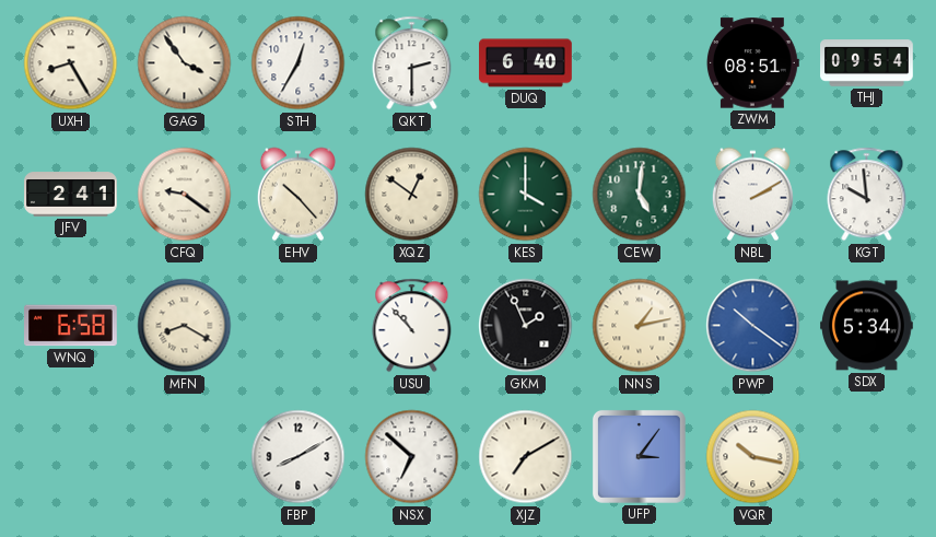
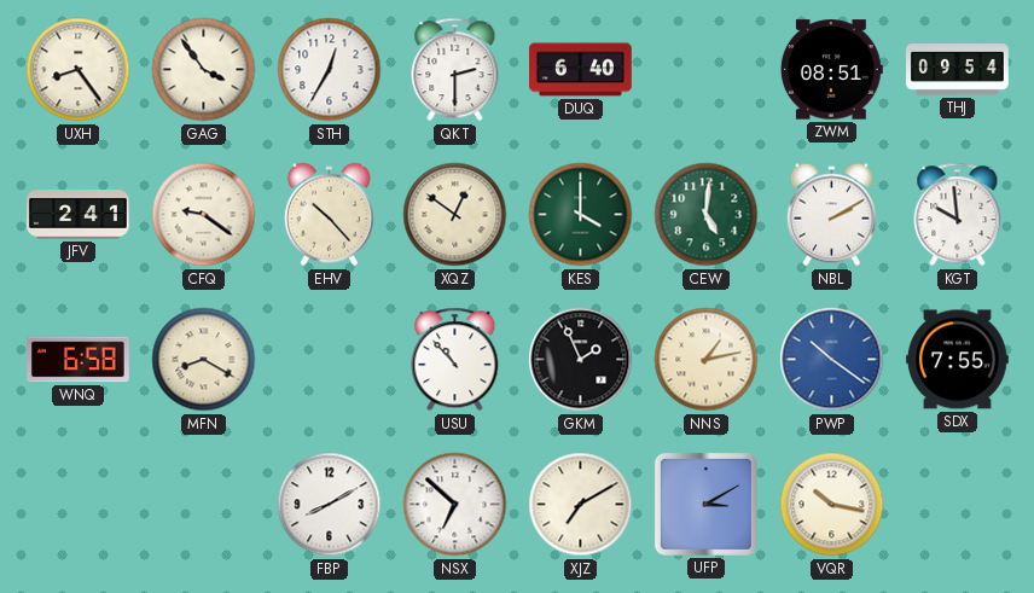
UXH: 8:25 -> 8:24
SDX: 5:34 -> 7:55
UFP: 3:06 -> 3:10
